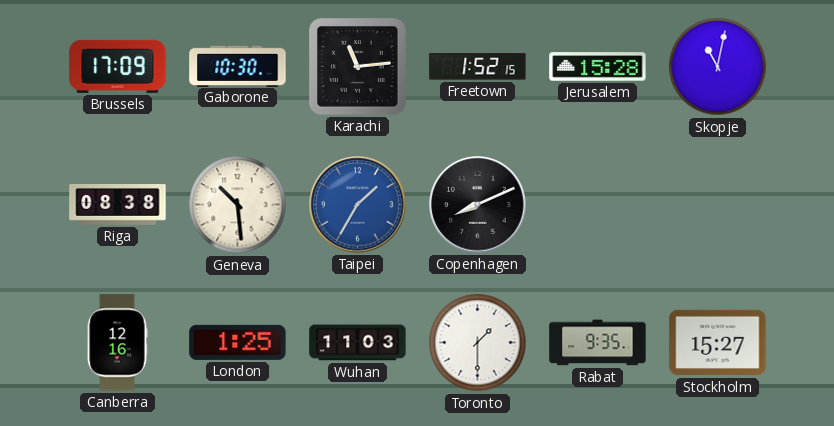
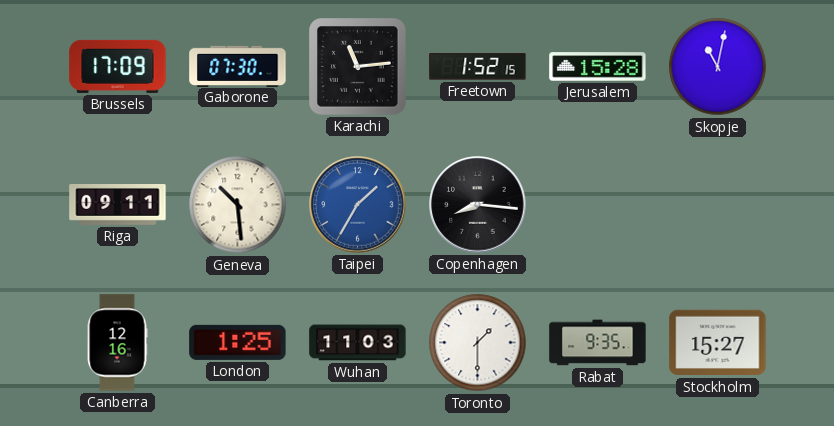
Gaborone: 10:30 -> 07:30
Riga: 08:38 -> 09:11
Copenhagen: 8:11 -> 8:16
